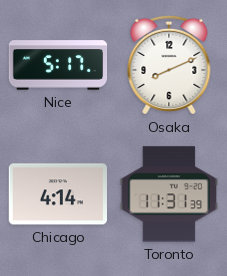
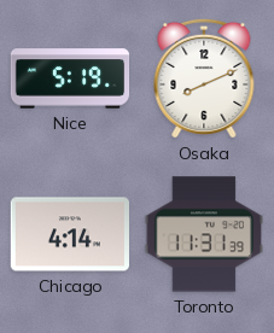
Nice: 5:17 -> 5:19
